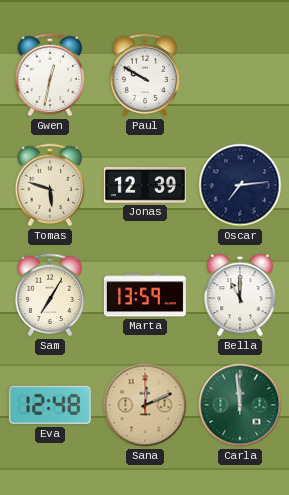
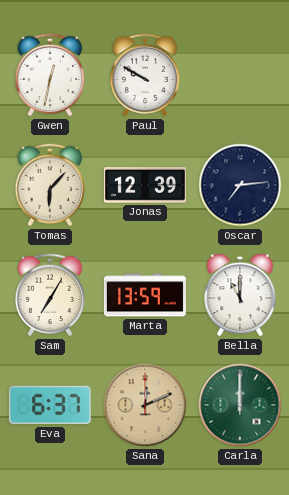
Tomas: 5:48 -> 6:07
Eva: 12:48 -> 6:37
Carla: 11:59 -> 12:00
